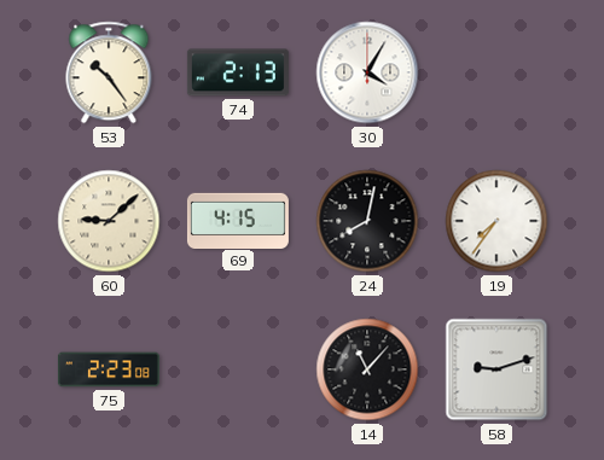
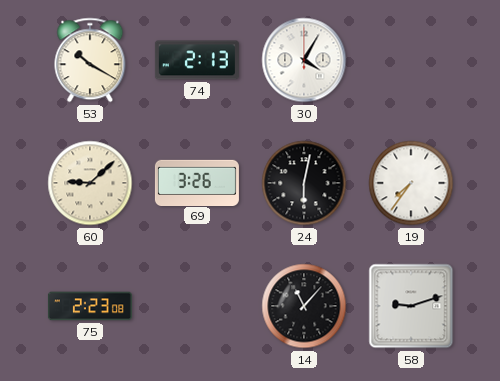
53: 10:24 -> 10:20
69: 4:15 -> 3:26
24: 8:02 -> 6:02
